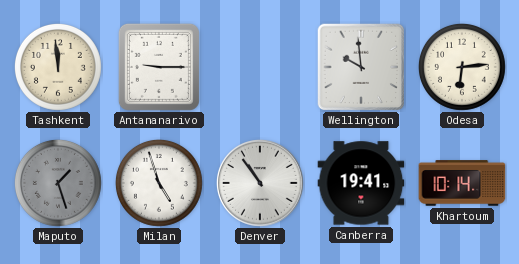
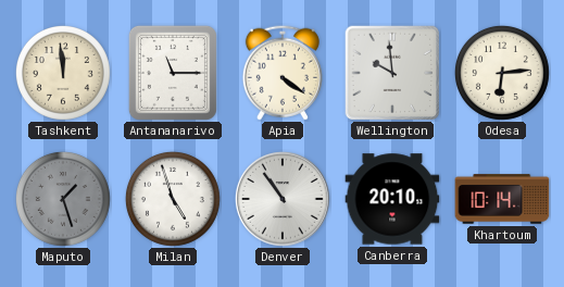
Antananarivo: 9:15 -> 11:15
Apia: none -> 4:21
Canberra: 19:41 -> 20:10
